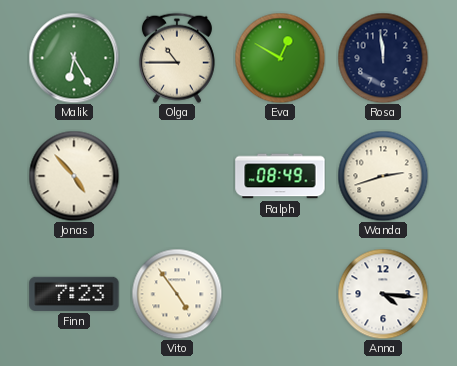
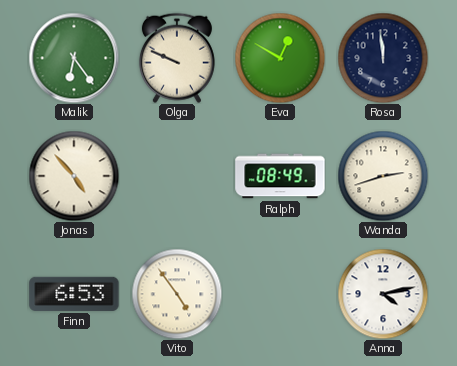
Malik: 6:25 -> 6:24
Olga: 10:45 -> 9:49
Finn: 7:23 -> 6:53
Anna: 4:16 -> 4:13
